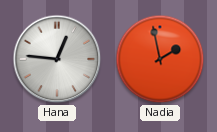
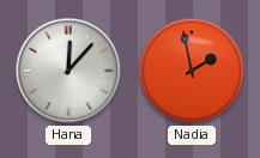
Hana: 12:46 -> 12:07
